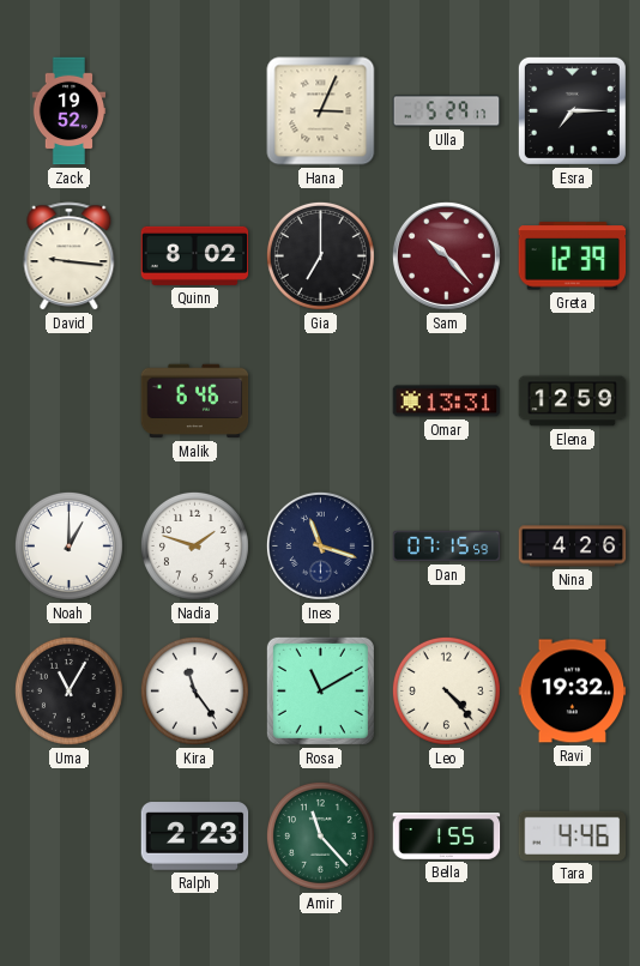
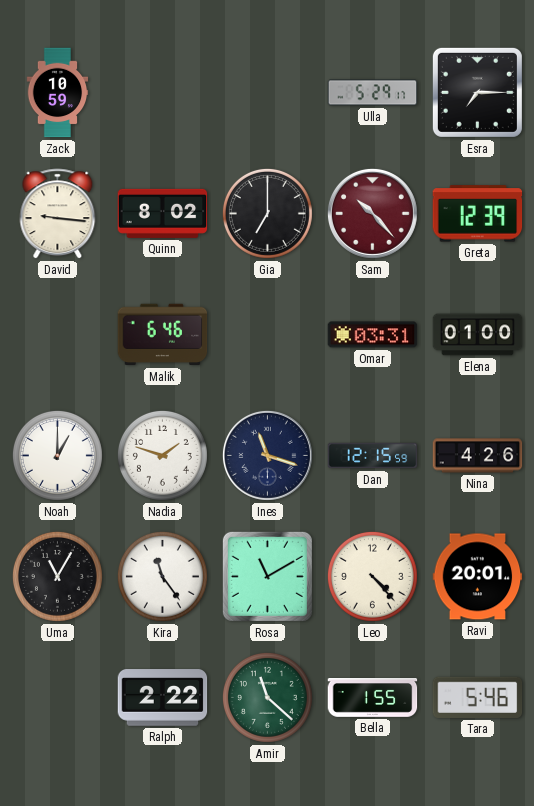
Zack: 19:52 -> 10:59
Hana: 3:04 -> none
Omar: 13:31 -> 03:31
Elena: 12:59 -> 01:00
Dan: 07:15 -> 12:15
Ravi: 19:32 -> 20:01
Ralph: 2:23 -> 2:22
Amir: 11:23 -> 11:22
Tara: 4:46 -> 5:46
